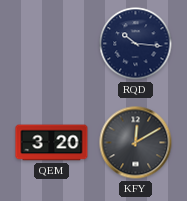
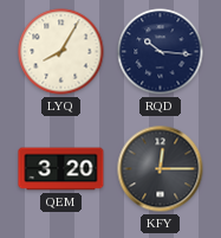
LYQ: none -> 8:05
KFY: 12:10 -> 12:15
